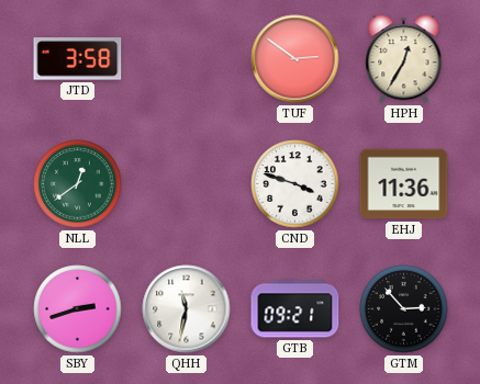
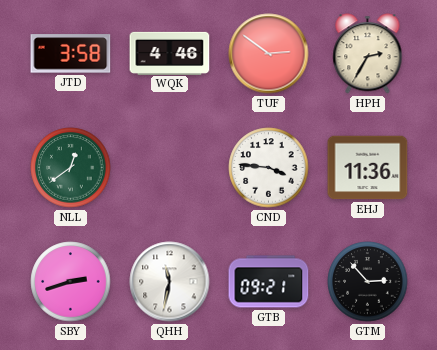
WQK: none -> 4:46
HPH: 12:35 -> 2:35
CND: 3:48 -> 3:46
